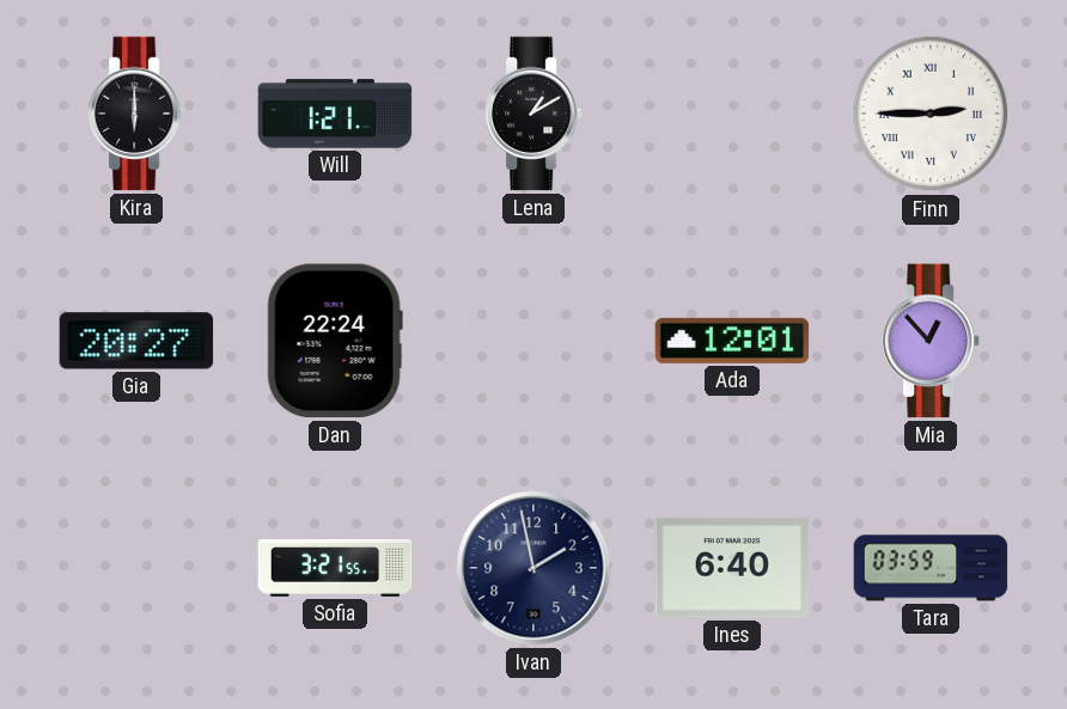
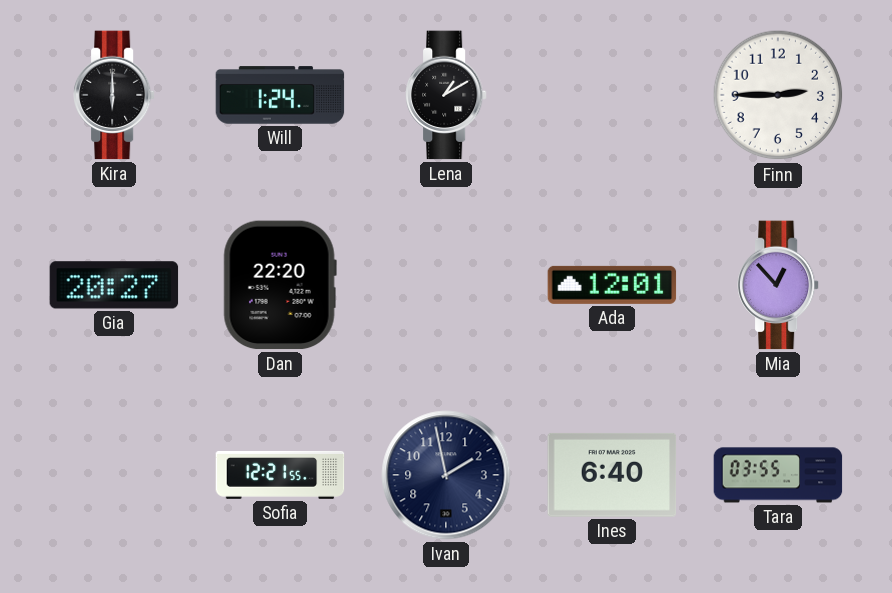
Will: 1:21 -> 1:24
Finn numerals: Roman -> Arabic
Dan: 22:24 -> 22:20
Sofia: 3:21 -> 12:21
Tara: 03:59 -> 03:55
